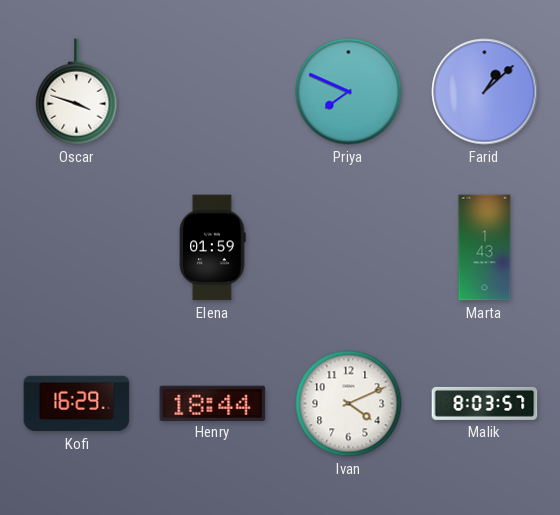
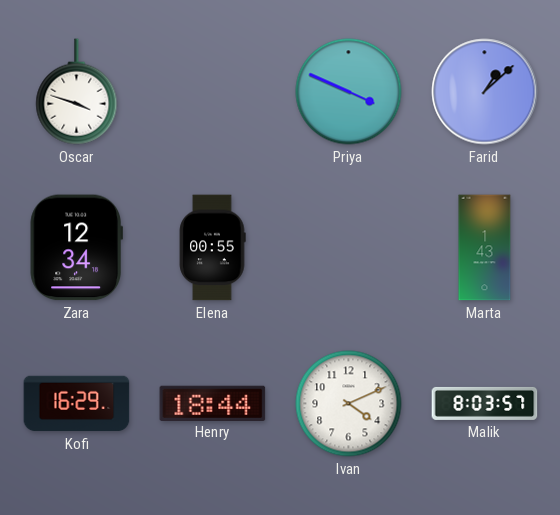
Priya: 7:49 -> 3:49
Zara: none -> 12:34
Elena: 01:59 -> 00:55
